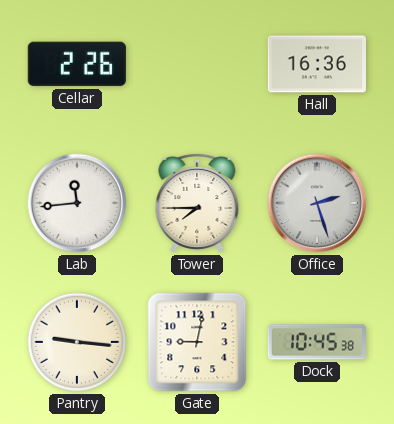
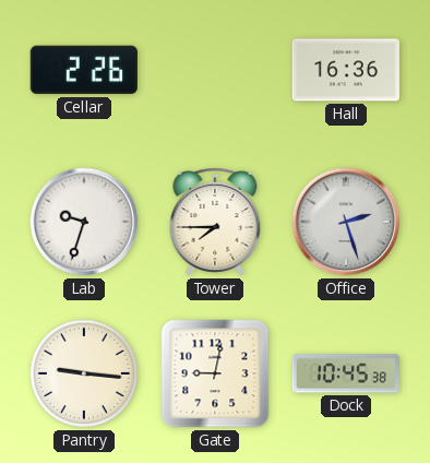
Lab: 11:44 -> 9:33
